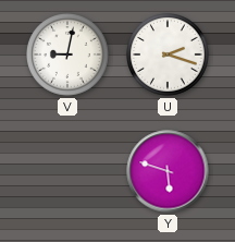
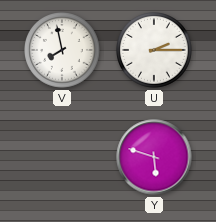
V: 9:02 -> 7:58
U: 2:18 -> 2:15
